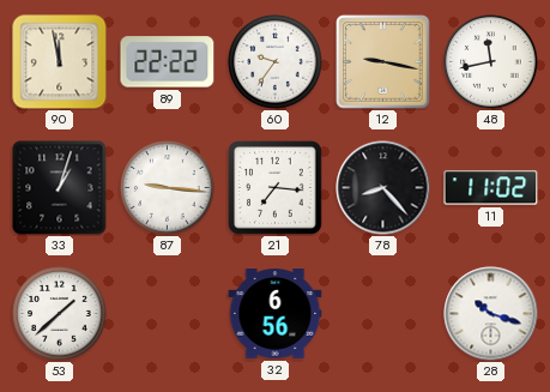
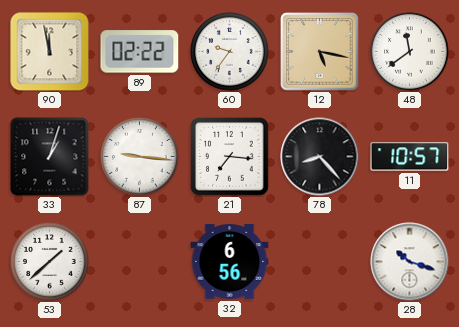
89: 22:22 -> 02:22
12: 9:17 -> 5:17
48: 11:43 -> 11:39
11: 11:02 -> 10:57
